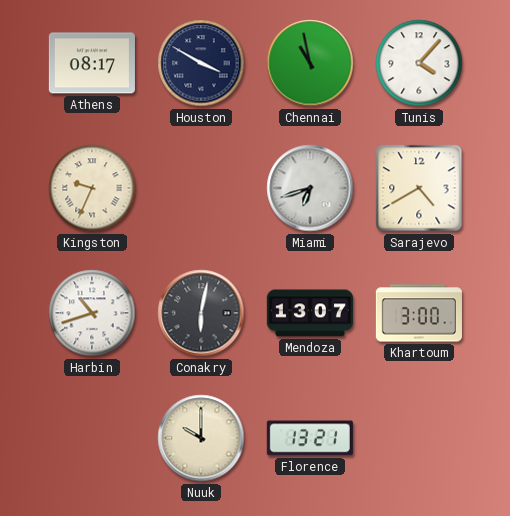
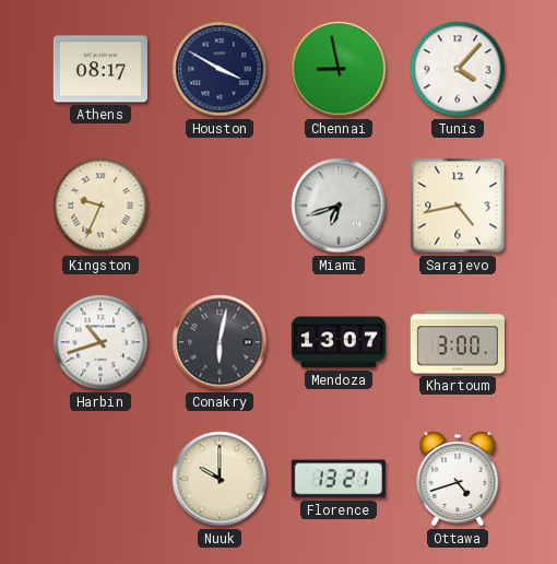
Chennai: 10:58 -> 8:58
Sarajevo: 4:40 -> 4:43
Ottawa: none -> 4:42
